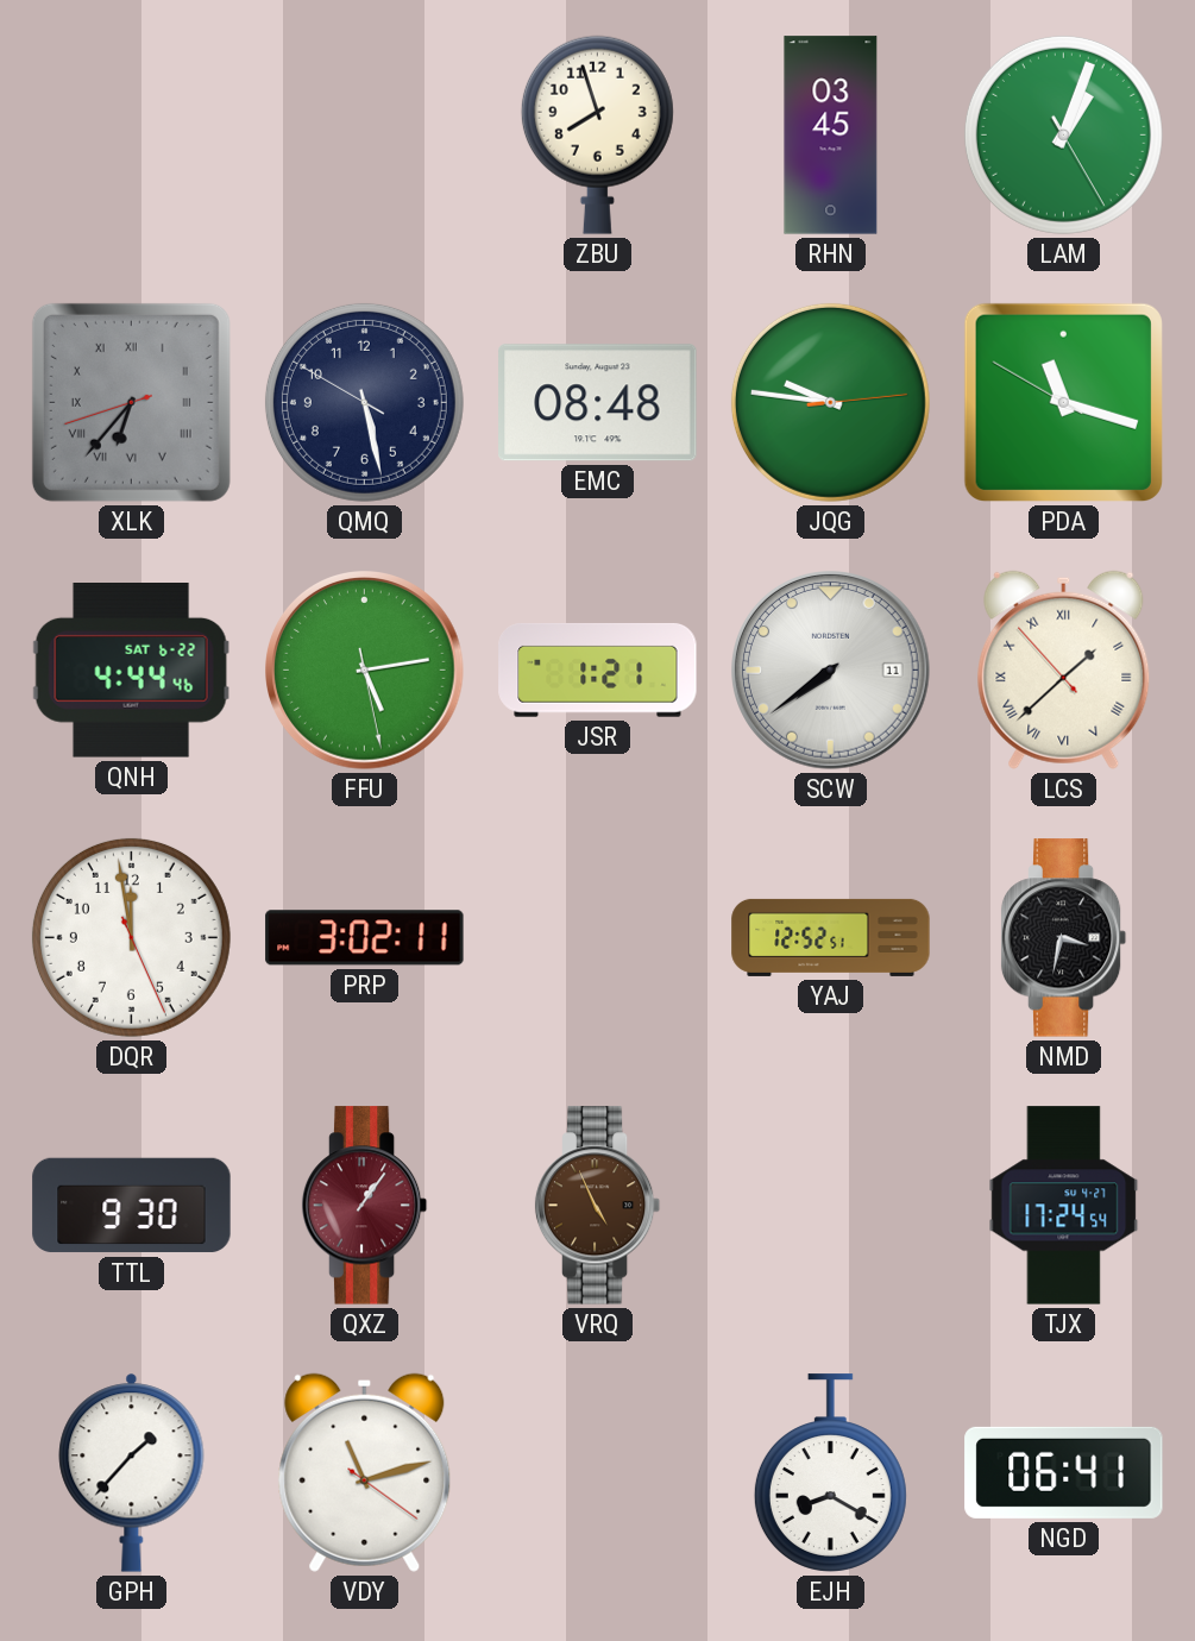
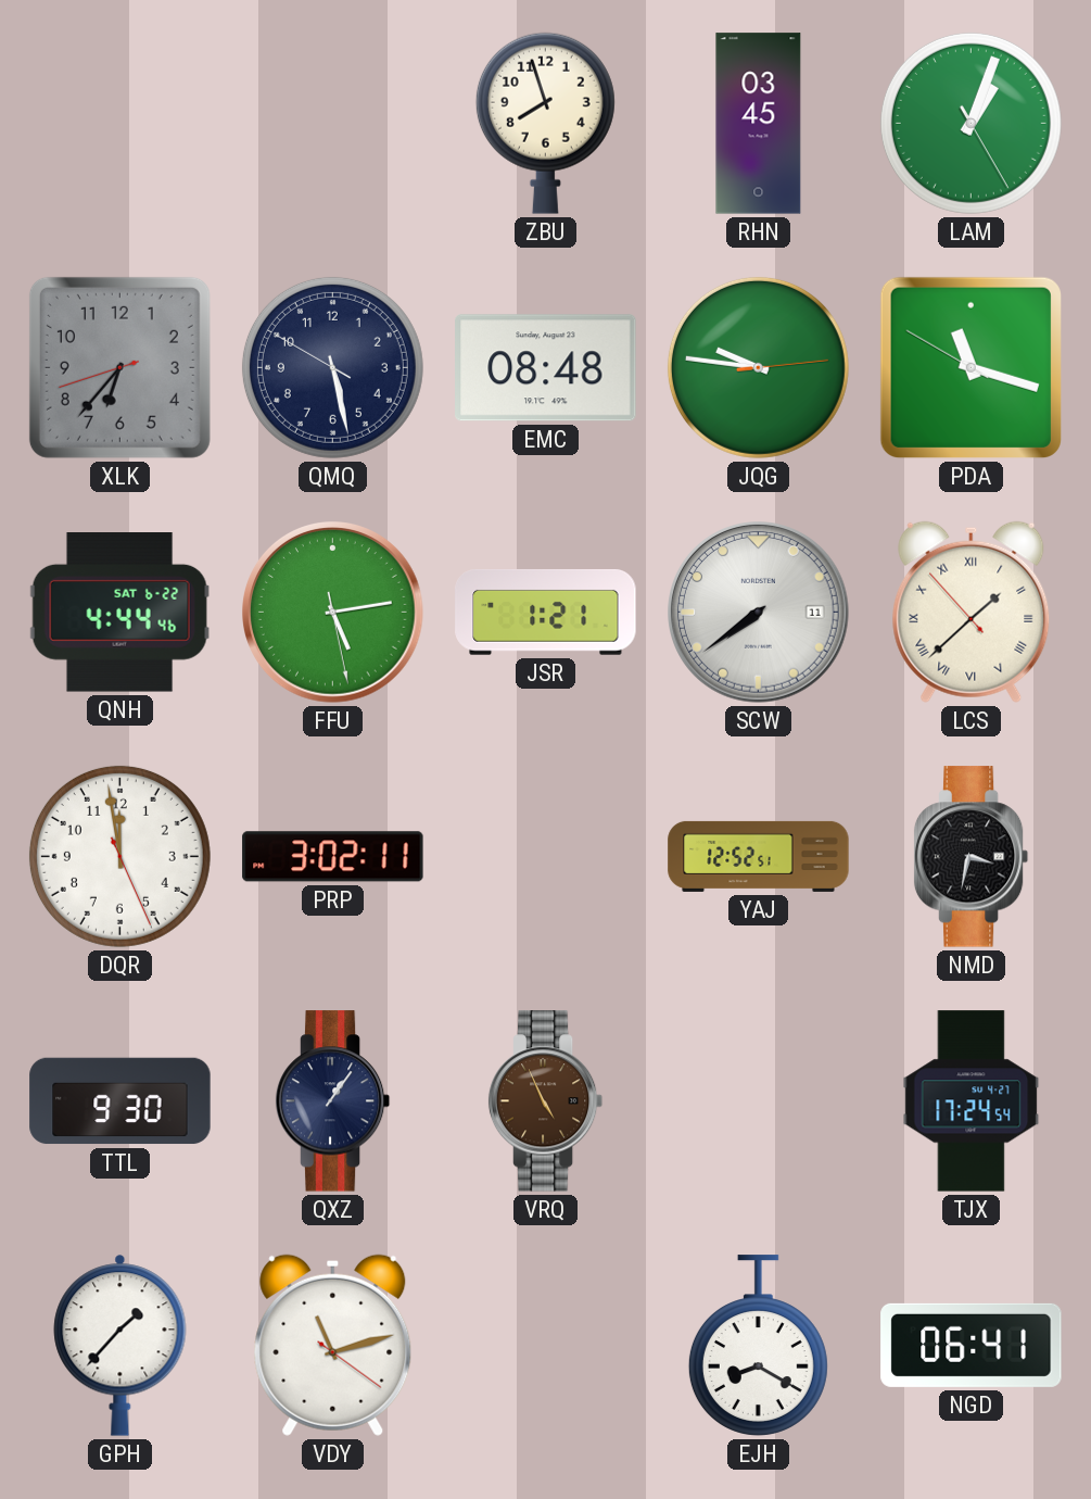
XLK numerals: Roman -> Arabic
QXZ dial: burgundy -> navy
